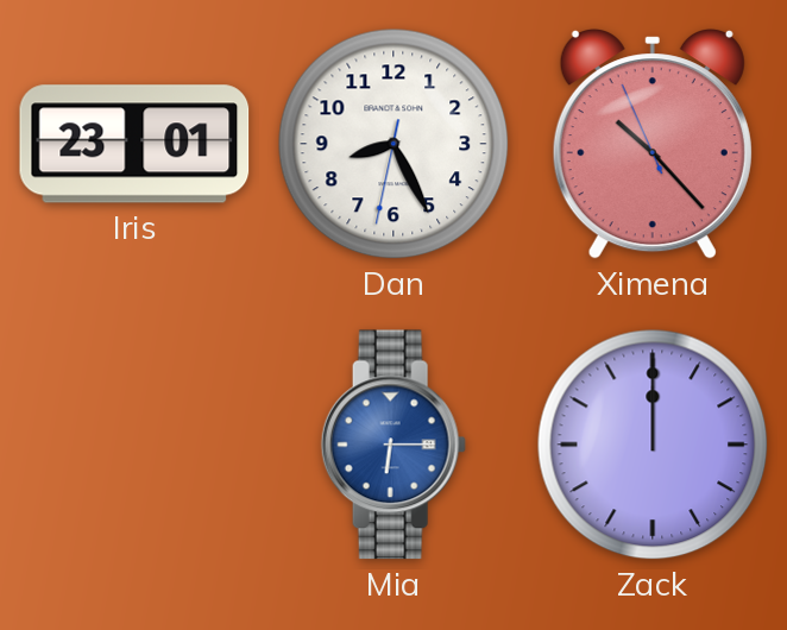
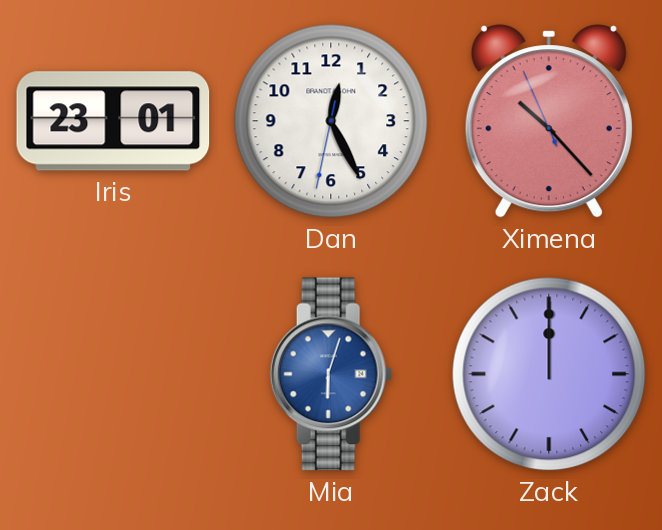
Dan: 8:25 -> 12:25
Mia: 6:15 -> 6:03
